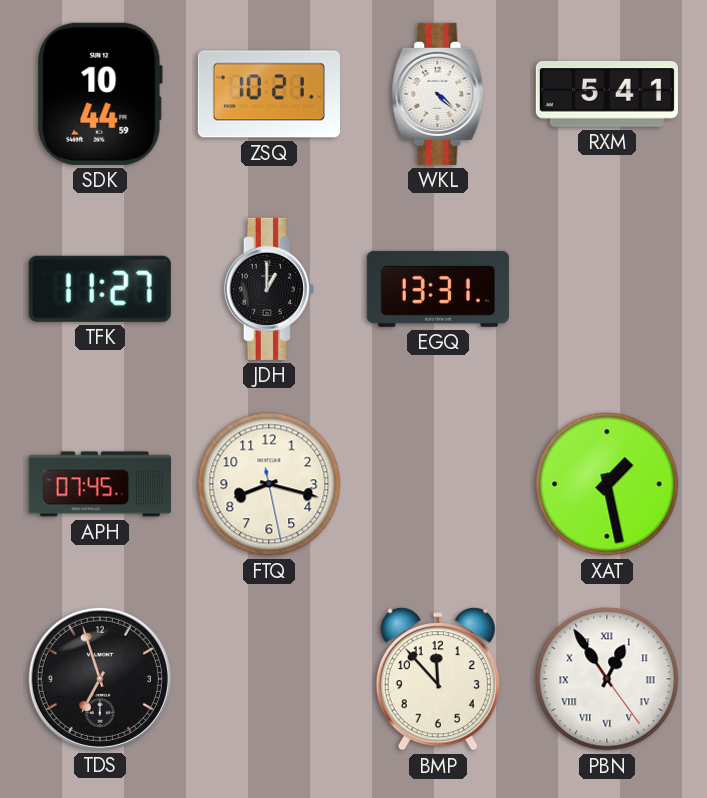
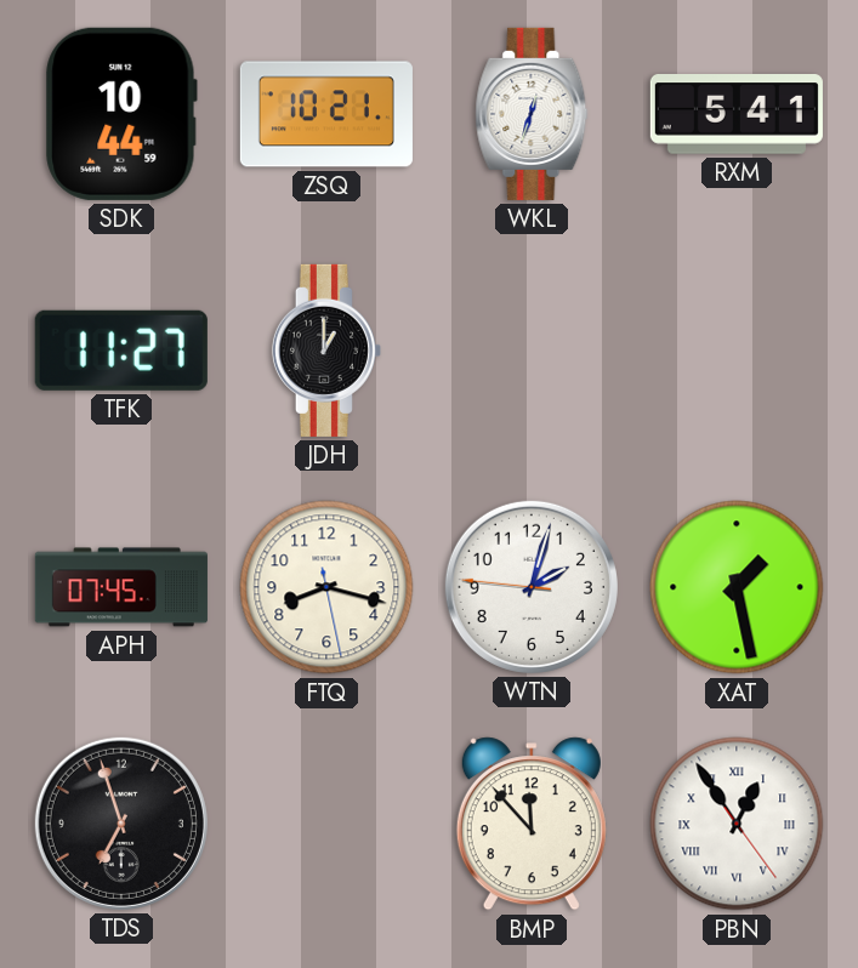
WKL: 4:22 -> 12:33
EGQ: 13:31 -> none
WTN: none -> 2:02
